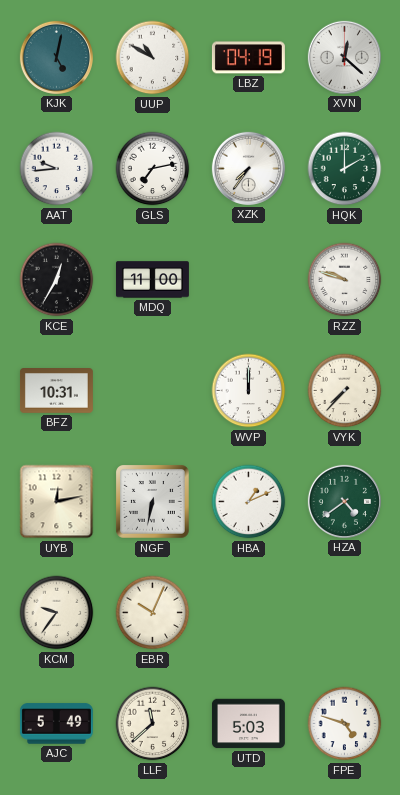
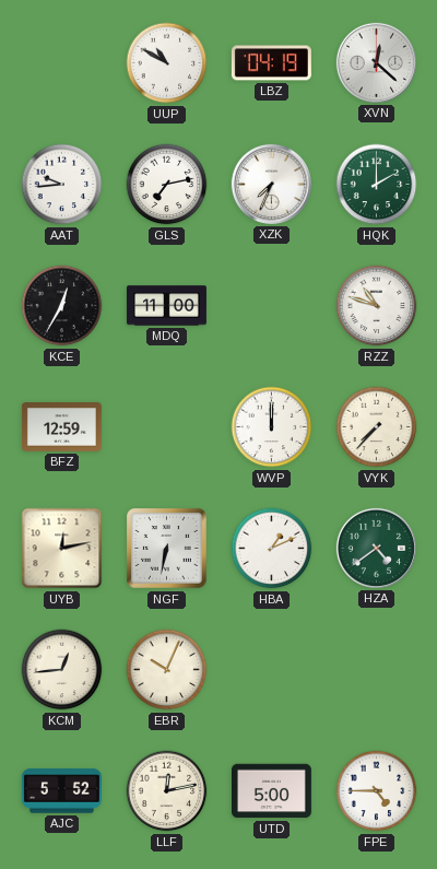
KJK: 5:02 -> none
XZK: 7:36 -> 7:34
RZZ: 9:48 -> 10:48
BFZ: 10:31 -> 12:59
KCM: 9:36 -> 12:44
AJC: 5:49 -> 5:52
LLF: 11:38 -> 12:13
UTD: 5:03 -> 5:00
FPE: 4:48 -> 4:45
